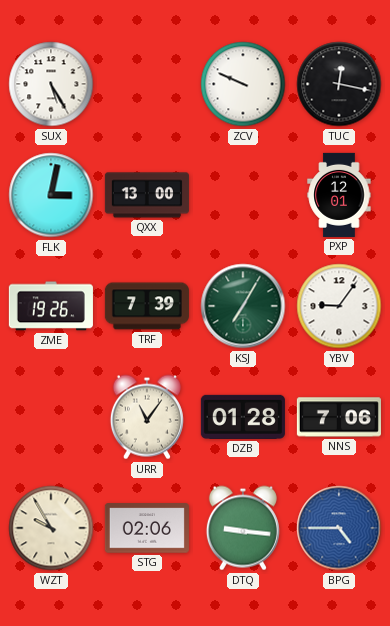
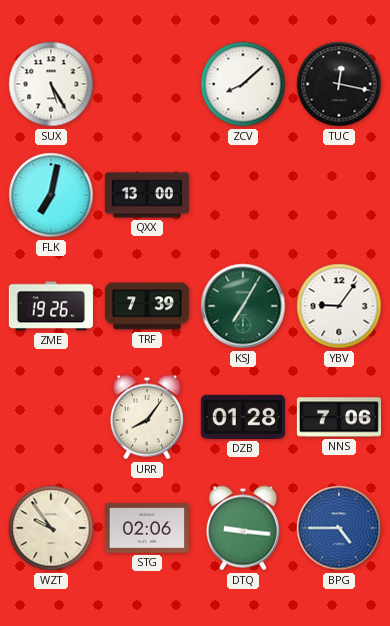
ZCV: 9:49 -> 8:08
FLK: 3:02 -> 7:02
PXP: 12:01 -> none
URR: 11:06 -> 8:06
WZT: 9:55 -> 9:54
